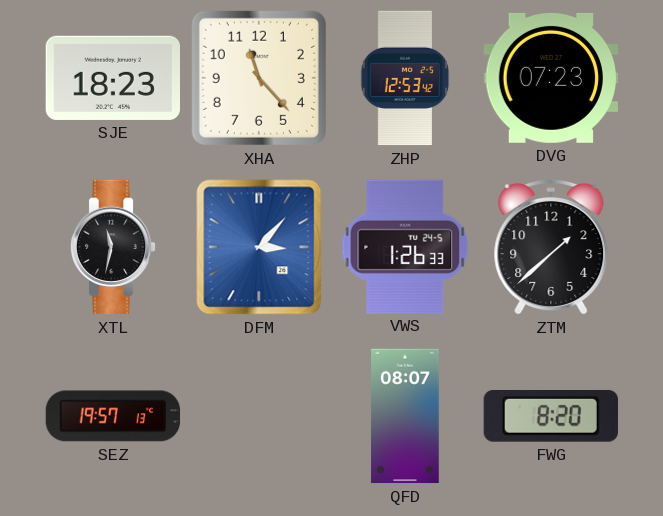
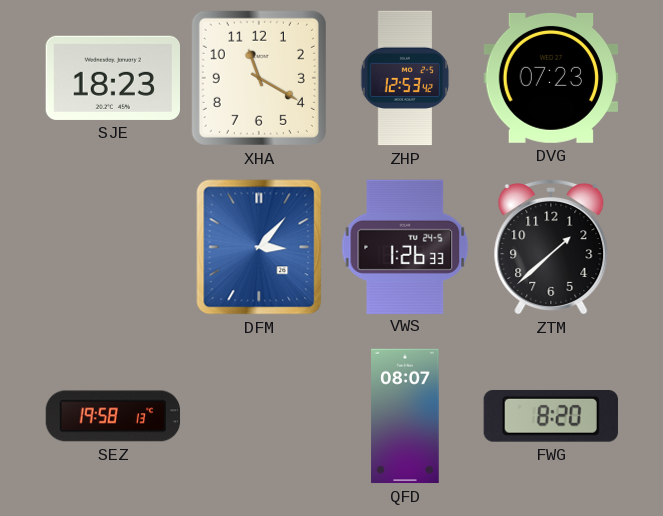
XHA: 11:23 -> 11:20
XTL: 11:32 -> none
SEZ: 19:57 -> 19:58
